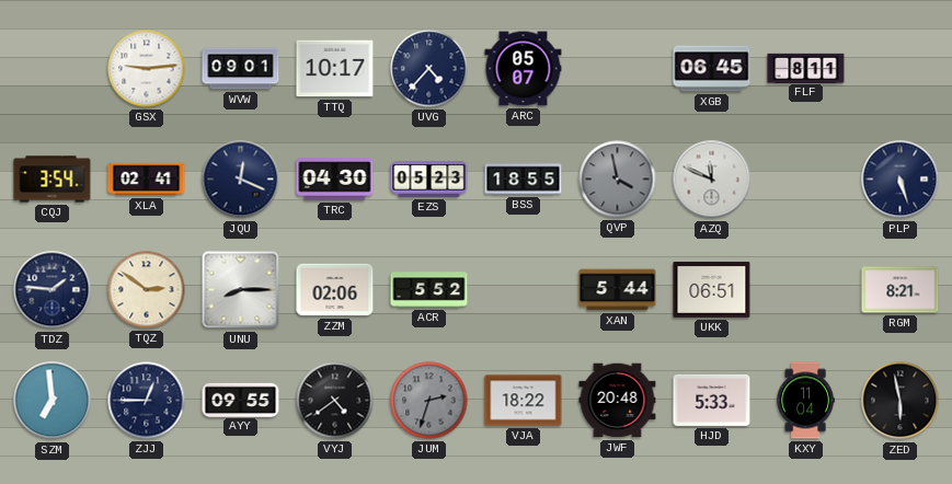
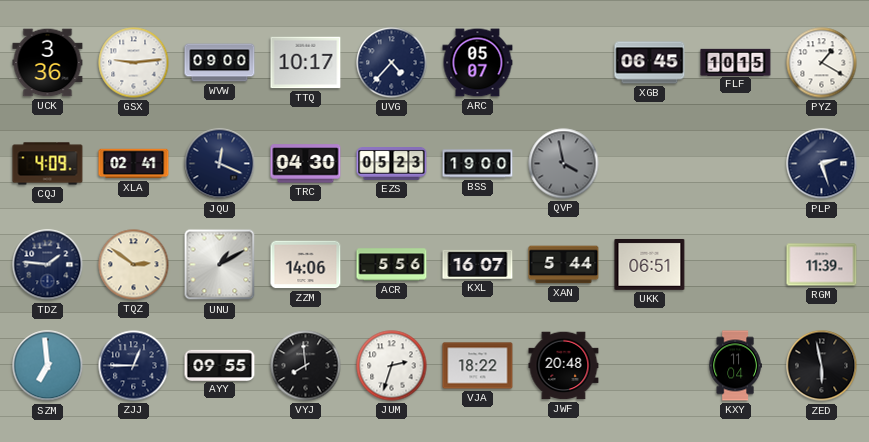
UCK: none -> 3:36
WVW: 09:01 -> 09:00
FLF: 8:11 -> 10:15
PYZ: none -> 1:20
CQJ: 3:54 -> 4:09
BSS: 18:55 -> 19:00
AZQ: 11:49 -> none
PLP: 5:27 -> 2:27
UNU: 8:15 -> 1:10
ZZM: 02:06 -> 14:06
ACR: 5:52 -> 5:56
KXL: none -> 16:07
RGM: 8:21 -> 11:39
VYJ: 4:39 -> 7:59
JUM dial: grey -> white
HJD: 5:33 -> none
